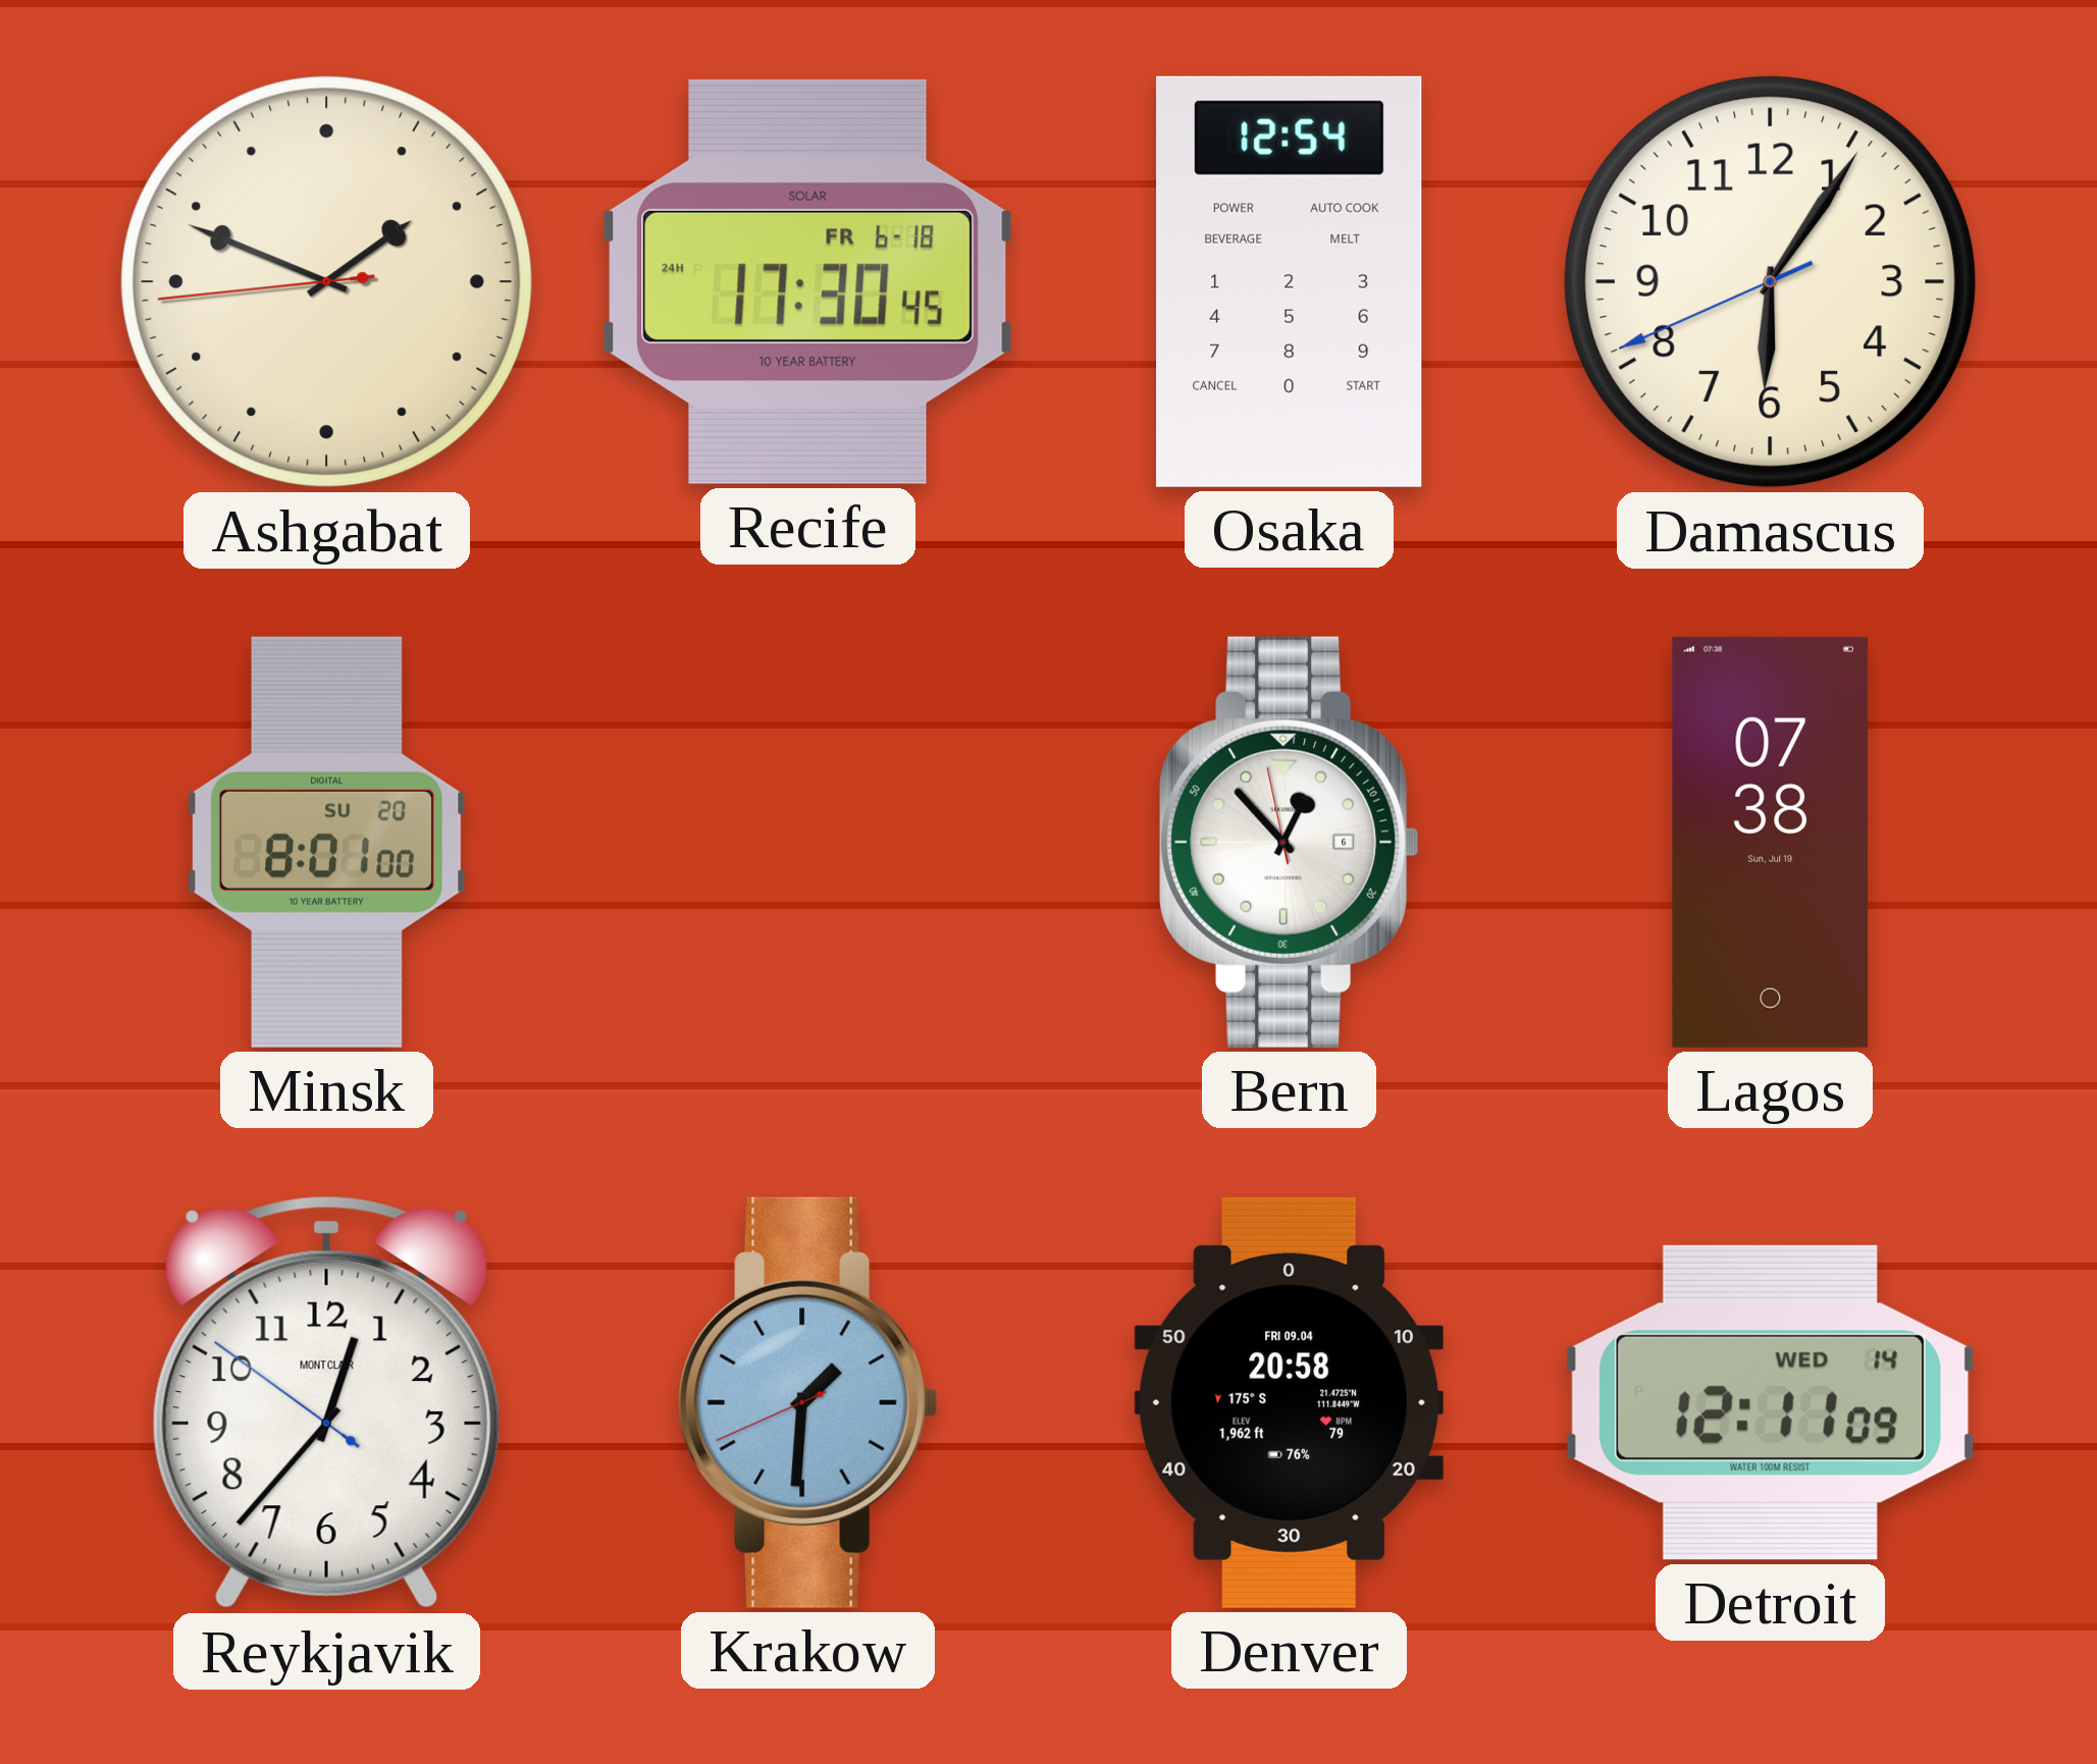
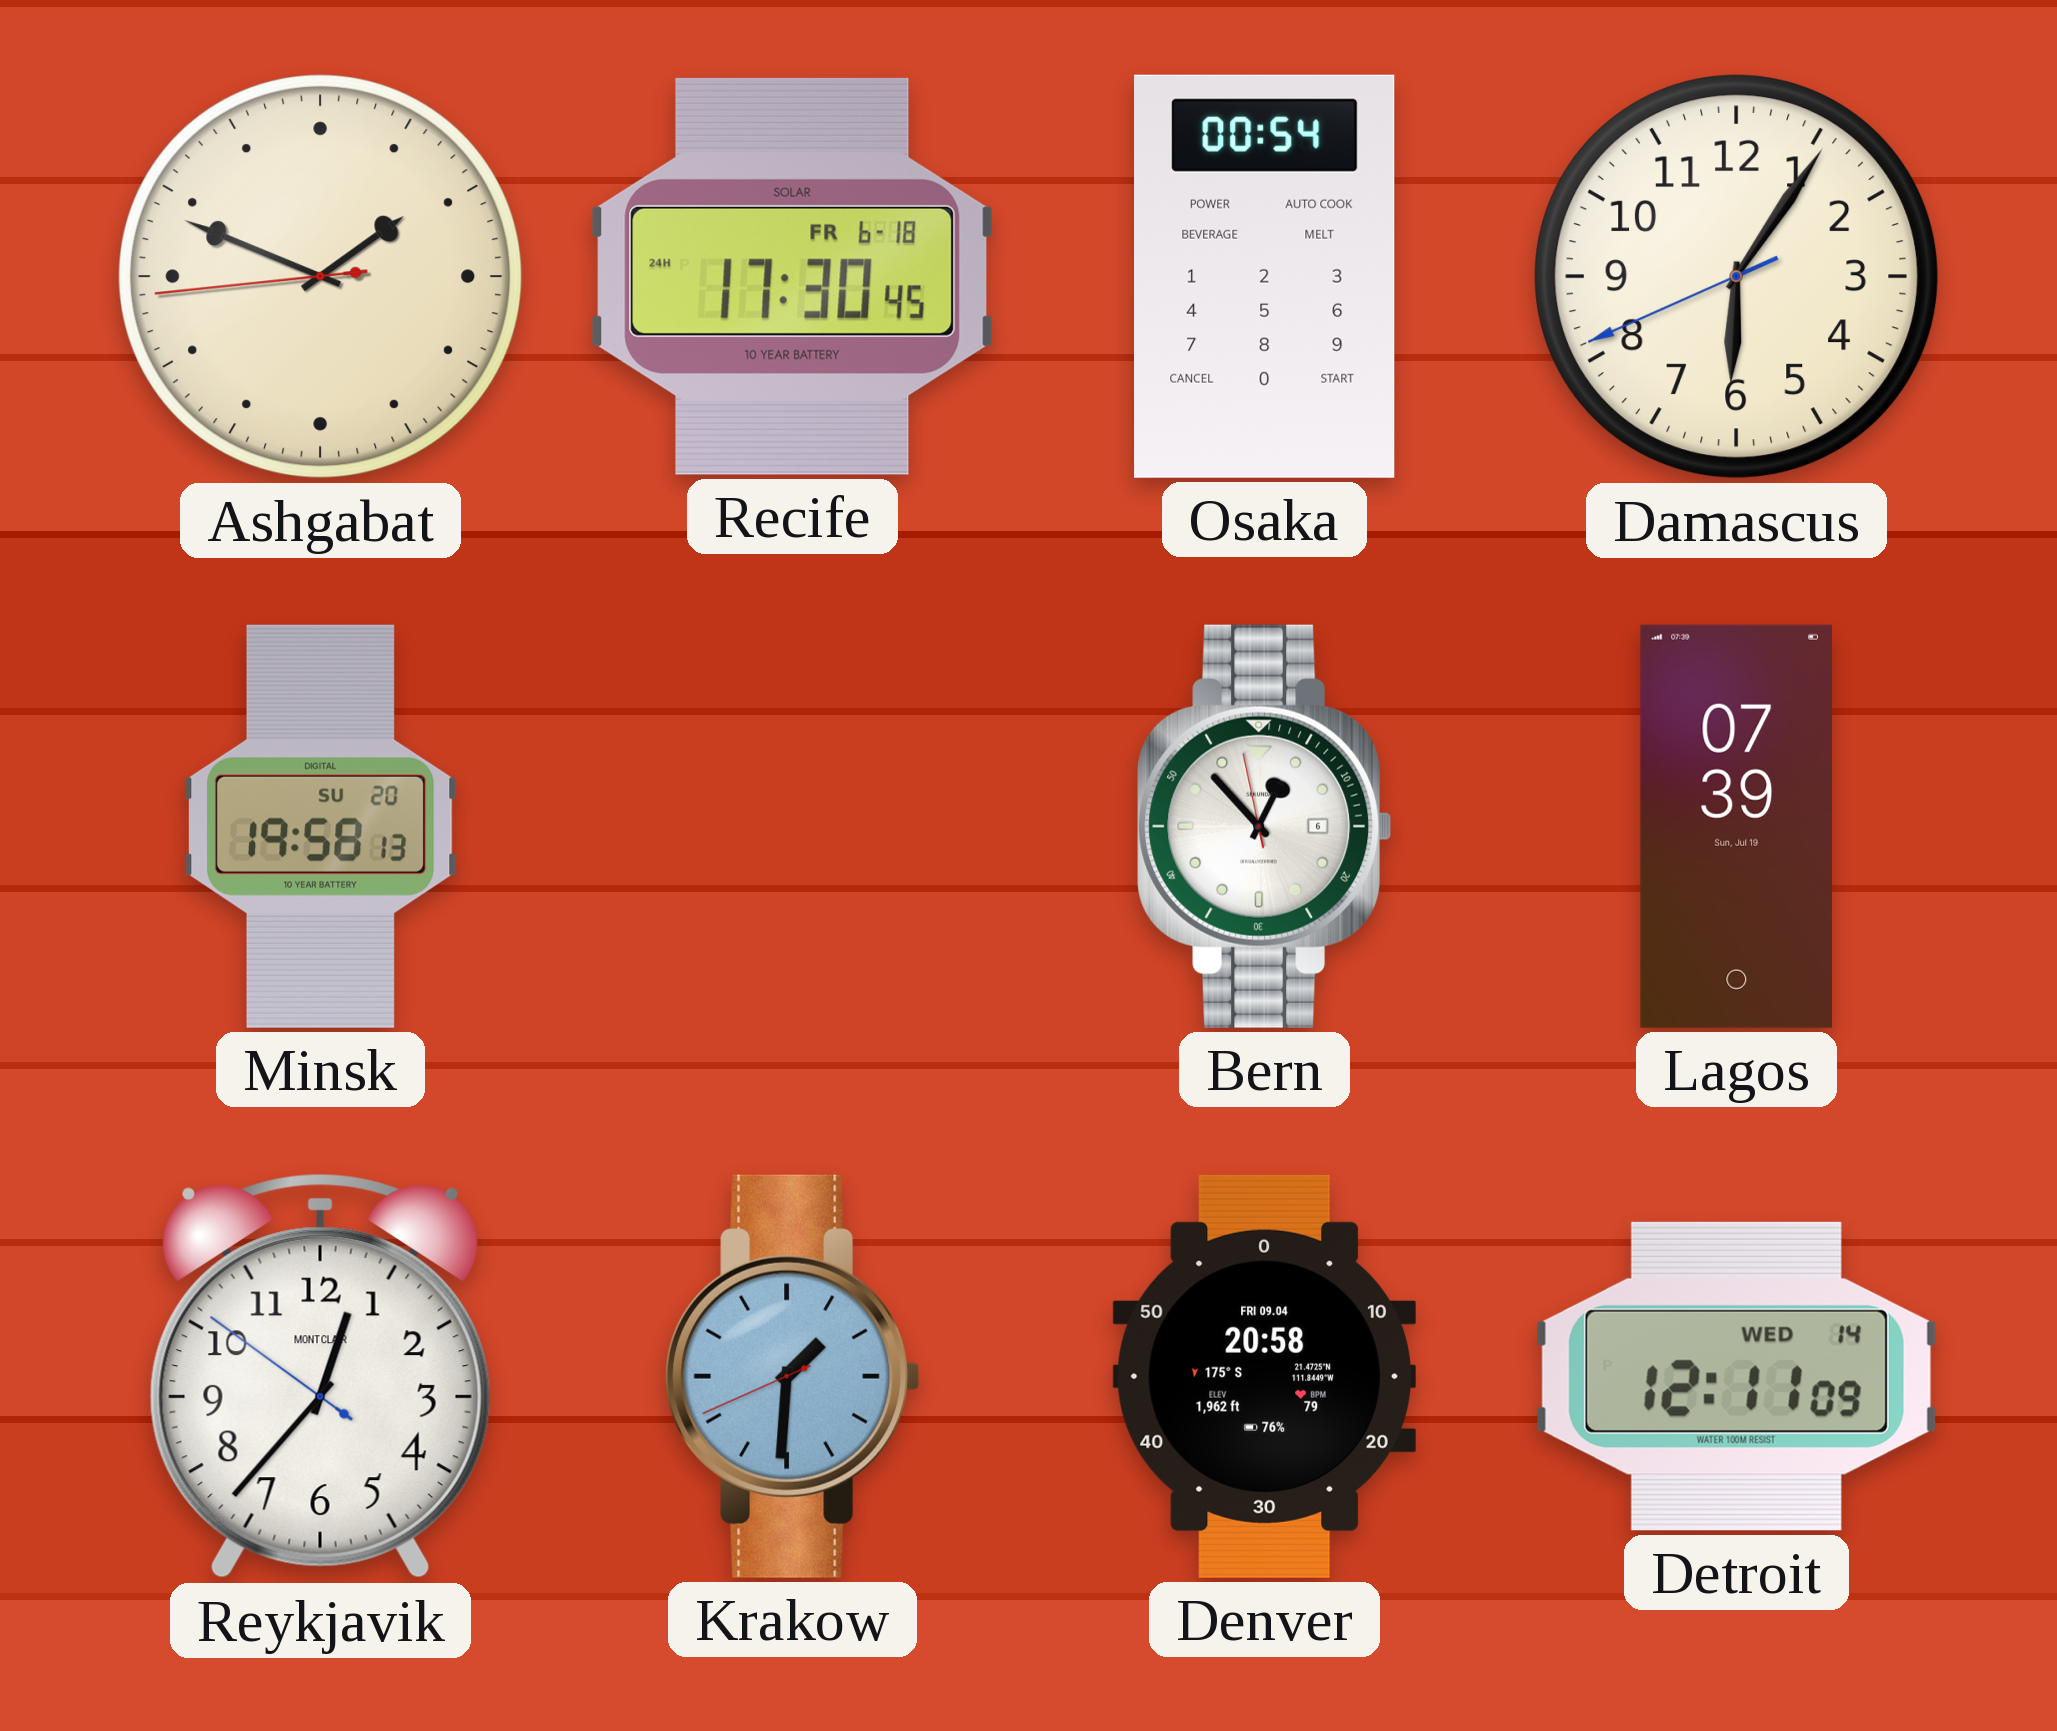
Osaka: 12:54 -> 00:54
Minsk: 8:01 -> 19:58
Lagos: 07:38 -> 07:39
